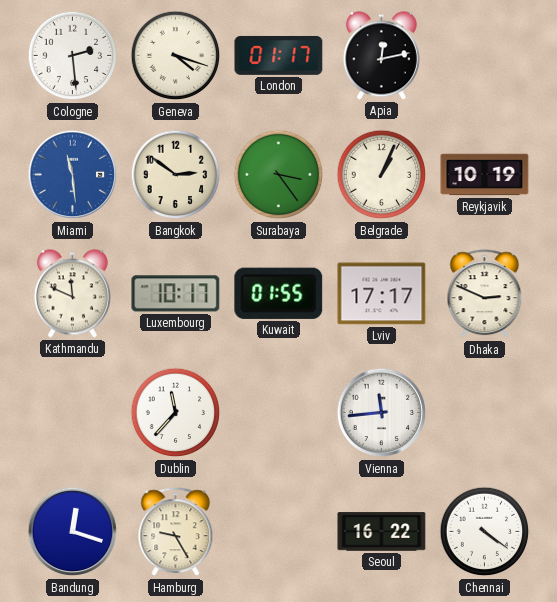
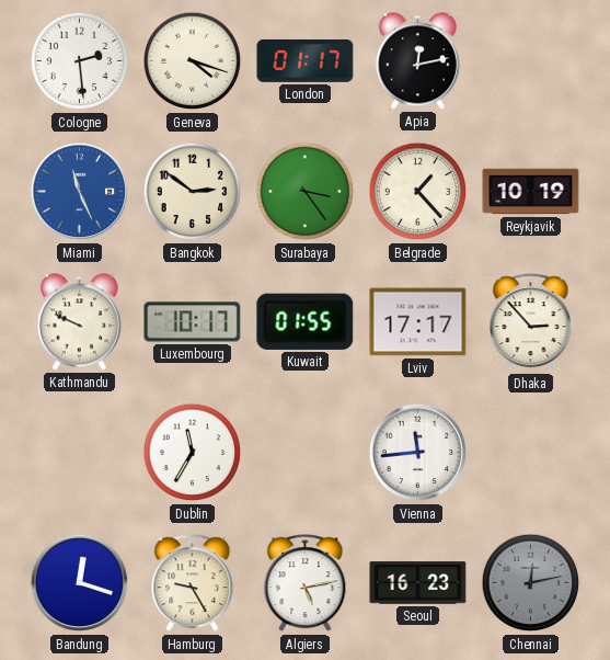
Miami: 11:29 -> 11:26
Belgrade: 1:04 -> 1:23
Kathmandu: 11:49 -> 9:49
Dhaka: 2:49 -> 2:53
Dublin: 11:37 -> 11:35
Algiers: none -> 5:13
Seoul: 16:22 -> 16:23
Chennai: 4:21 -> 12:13
Chennai dial: white -> grey
